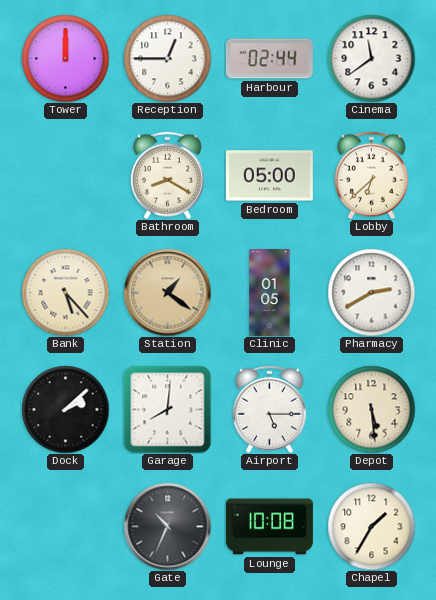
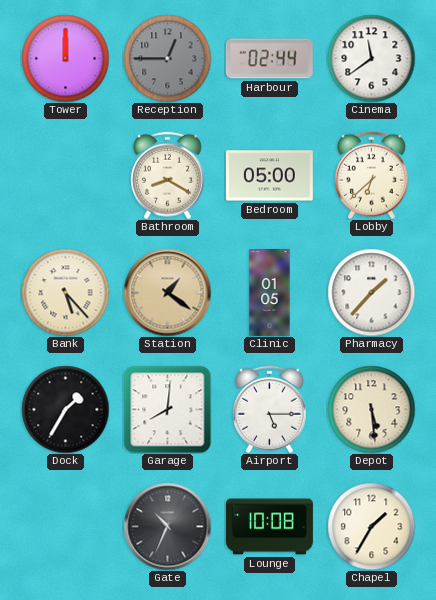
Reception dial: white -> grey
Pharmacy: 2:40 -> 1:37
Dock: 2:08 -> 1:35
